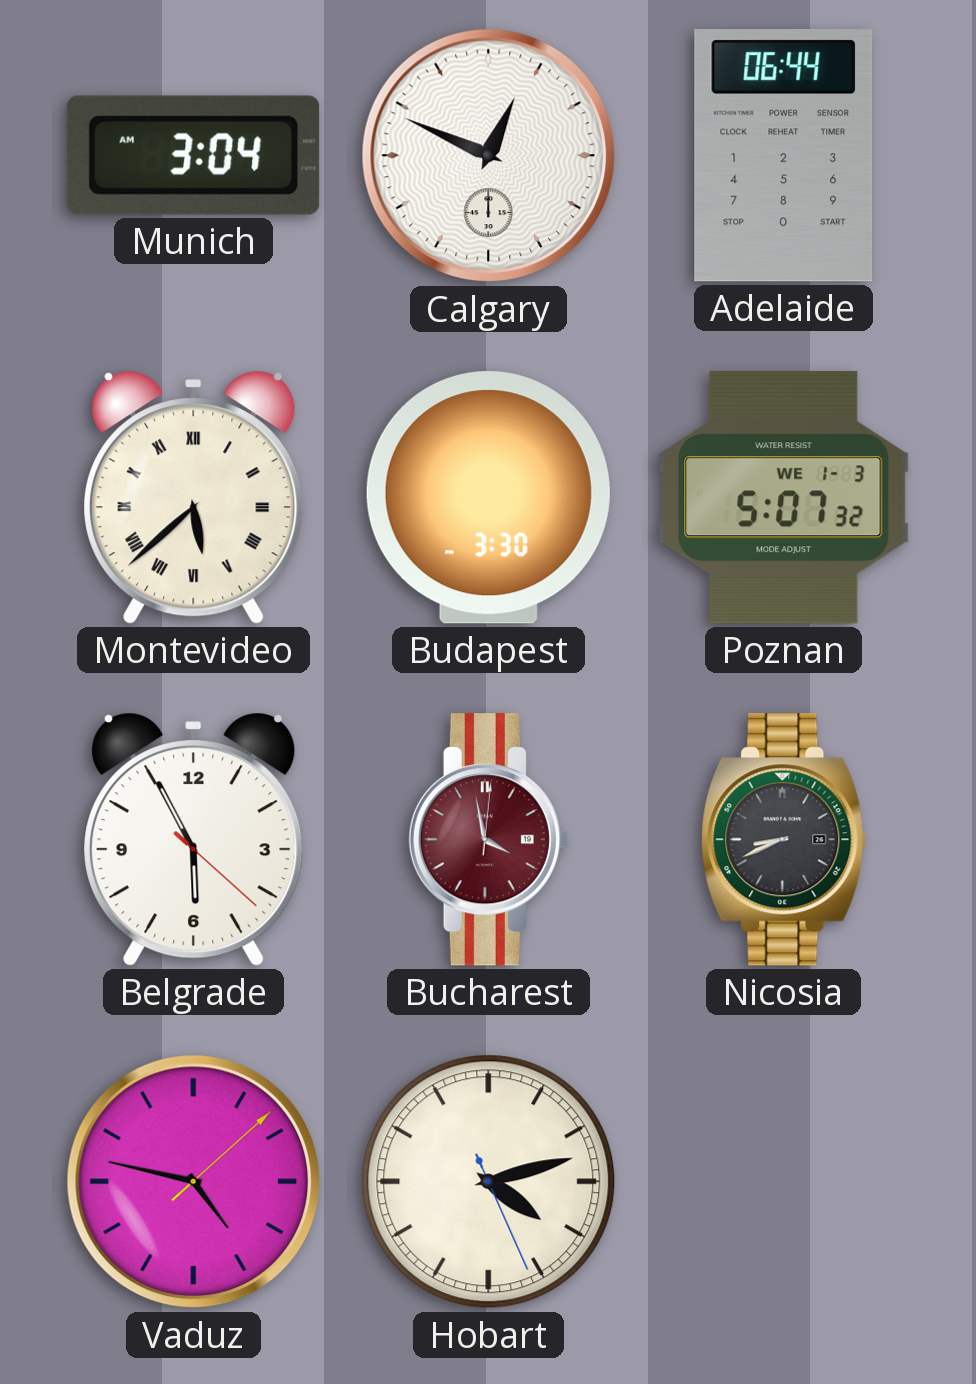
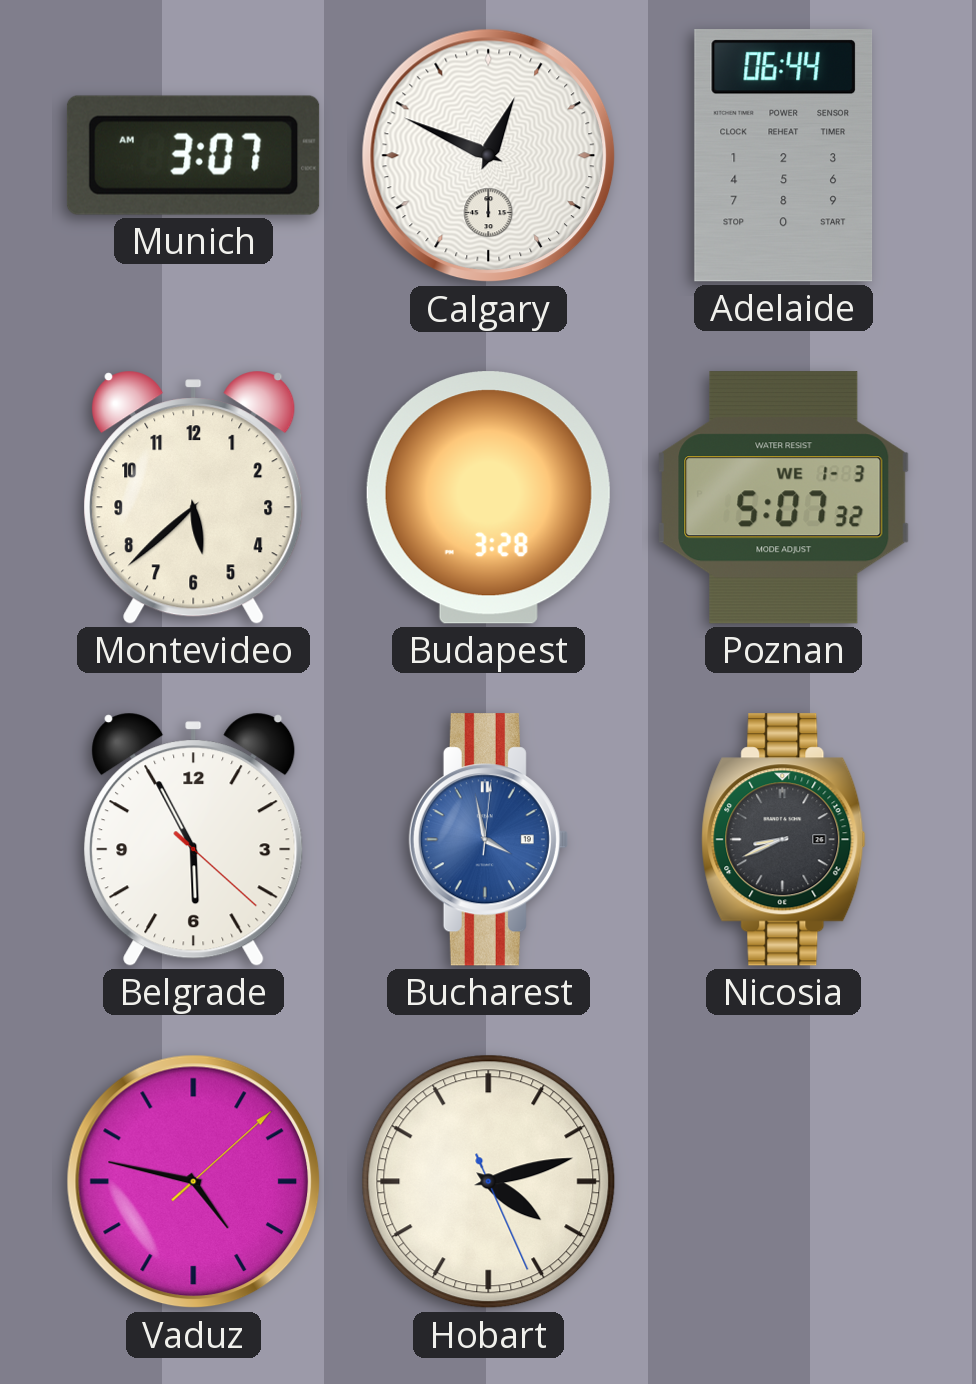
Munich: 3:04 -> 3:07
Montevideo numerals: Roman -> Arabic
Budapest: 3:30 -> 3:28
Bucharest dial: burgundy -> blue
